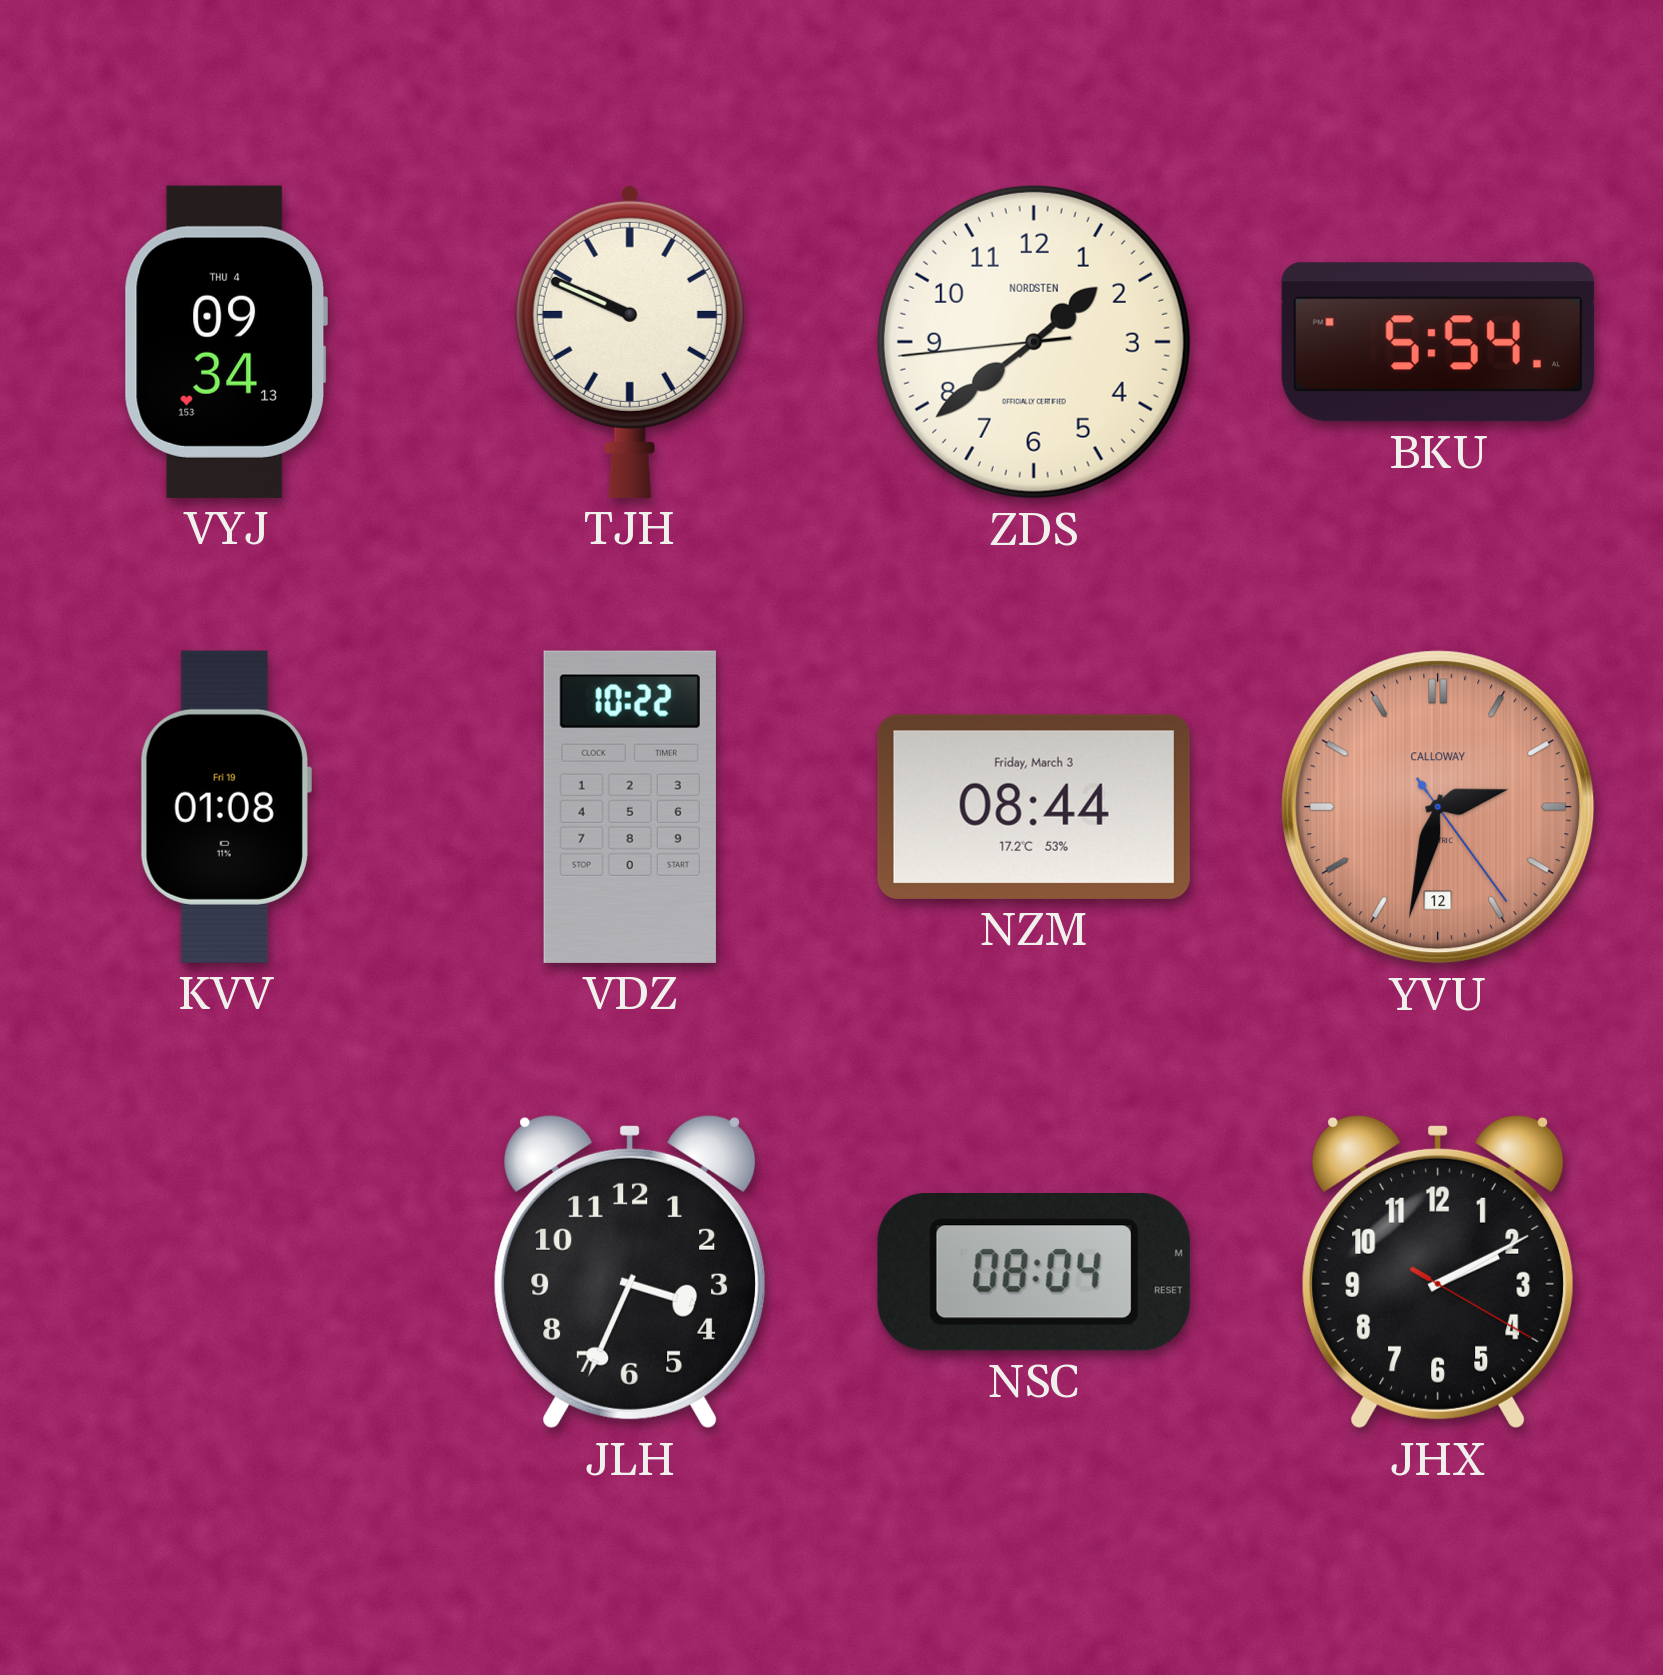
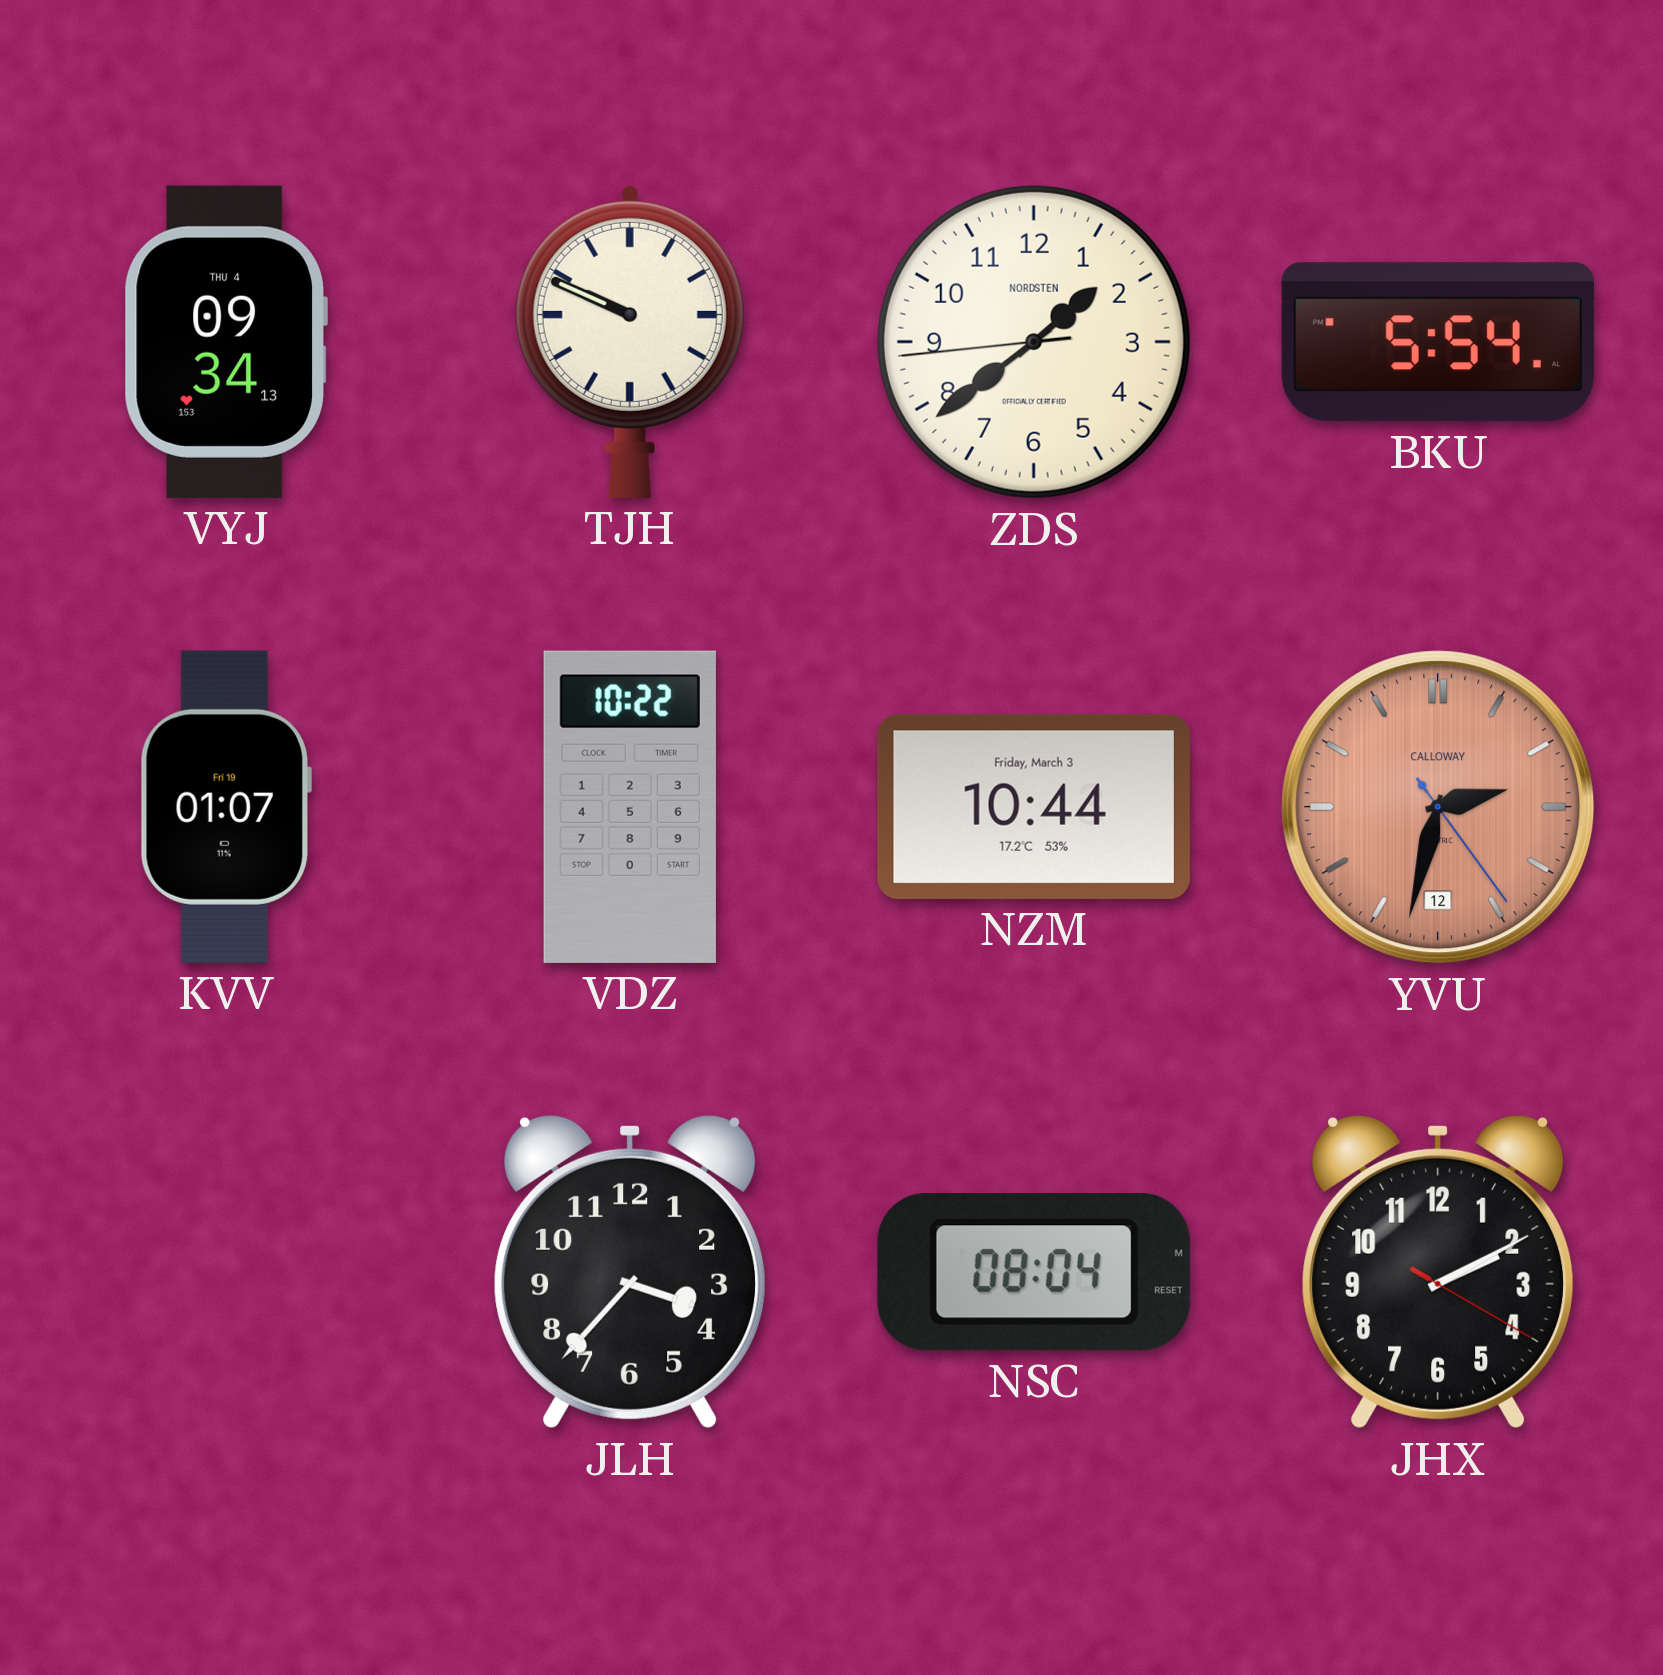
KVV: 01:08 -> 01:07
NZM: 08:44 -> 10:44
JLH: 3:34 -> 3:37
